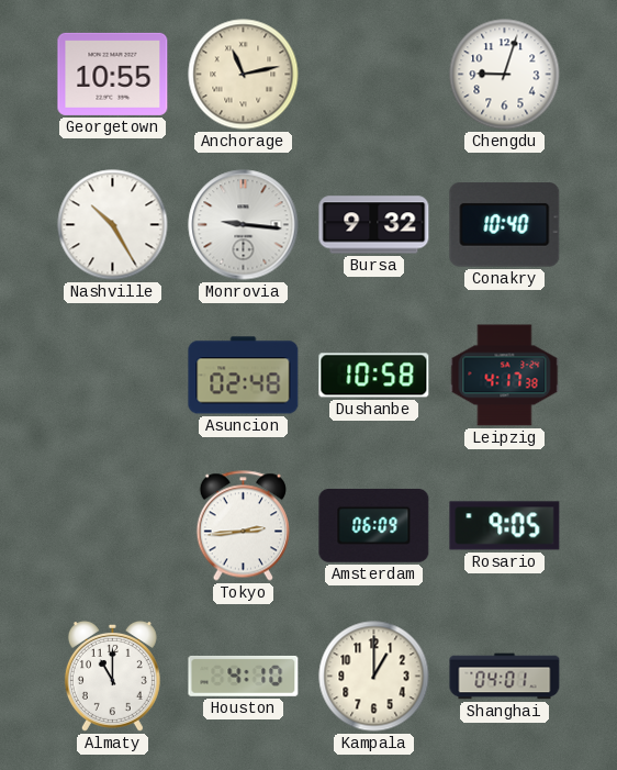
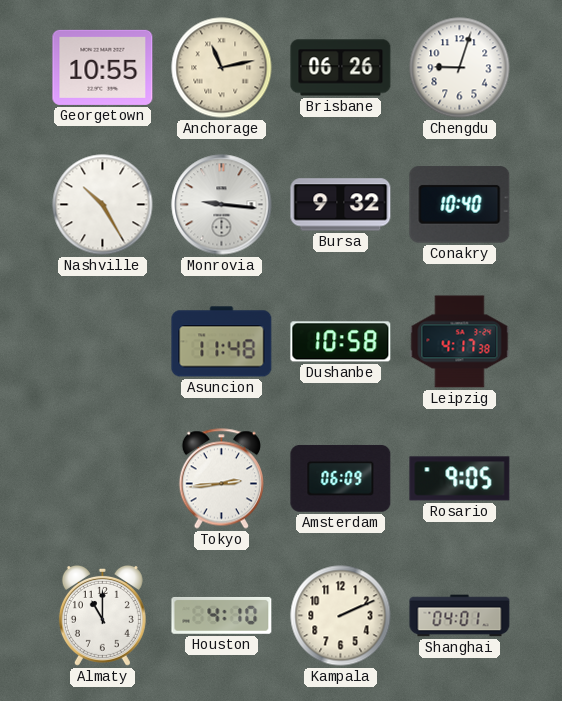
Brisbane: none -> 06:26
Asuncion: 02:48 -> 11:48
Kampala: 1:00 -> 2:11
